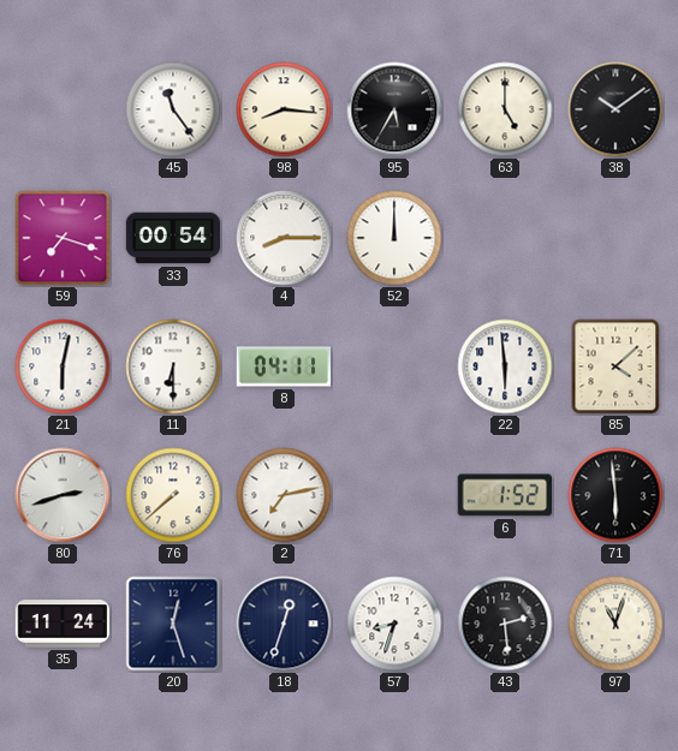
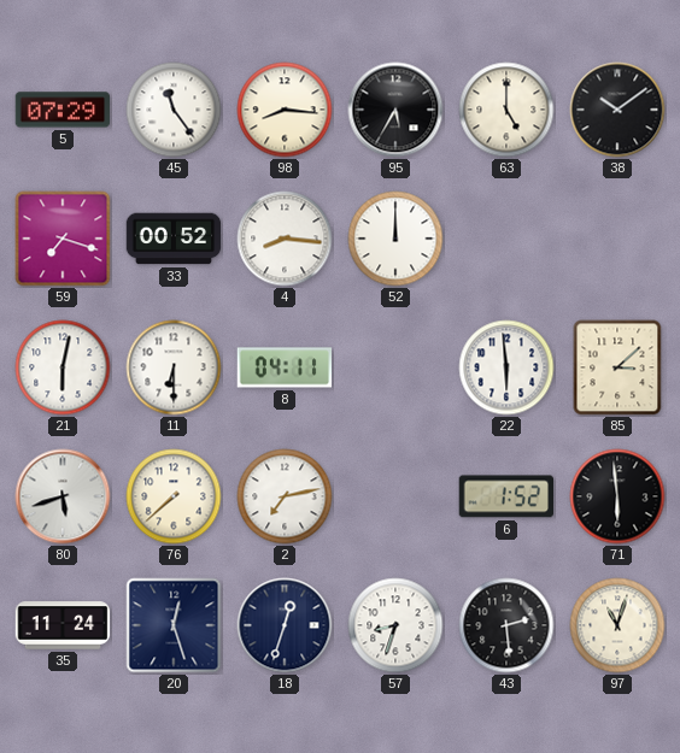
5: none -> 07:29
33: 00:54 -> 00:52
4: 8:15 -> 8:16
85: 4:08 -> 3:08
80: 2:42 -> 5:42
